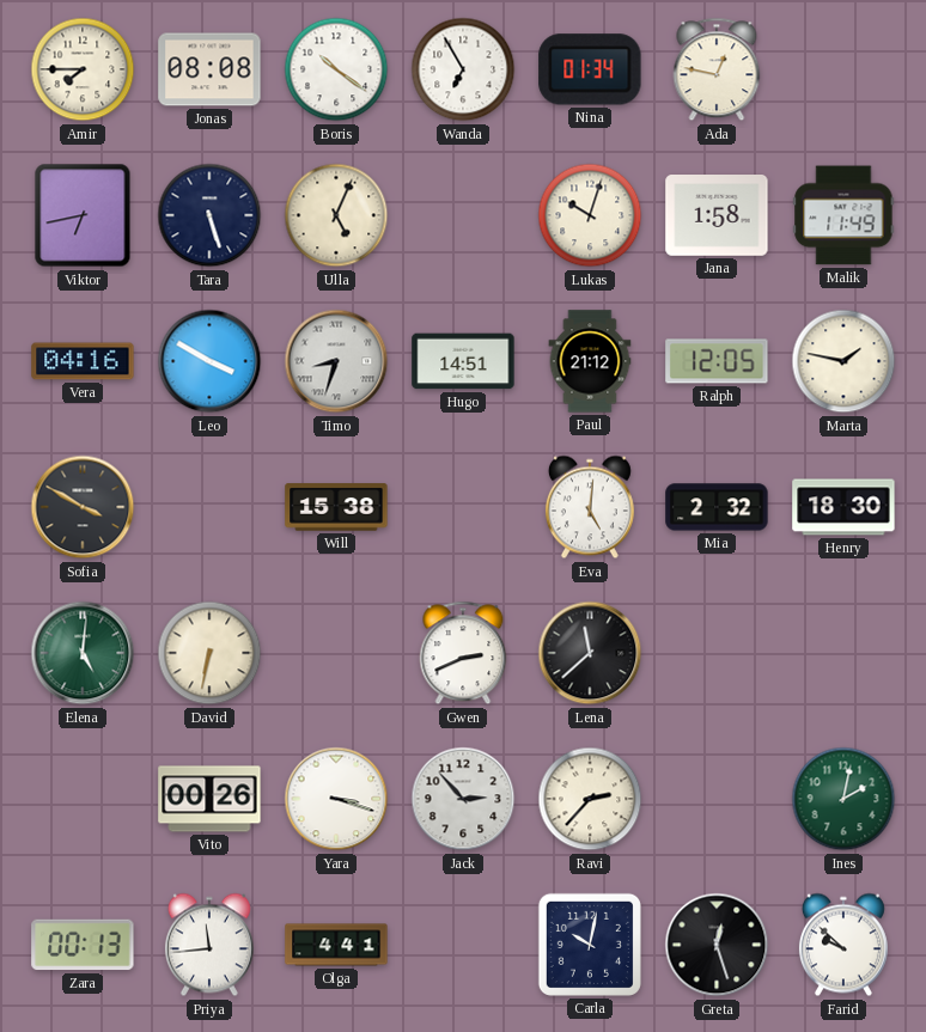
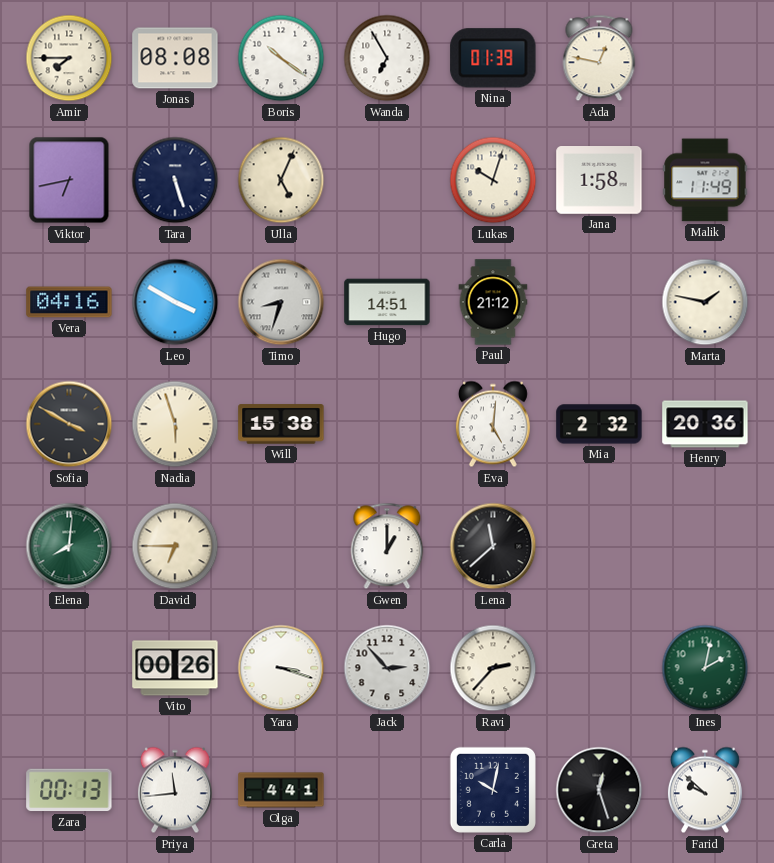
Nina: 01:34 -> 01:39
Ralph: 12:05 -> none
Nadia: none -> 5:57
Henry: 18:30 -> 20:36
Elena: 5:01 -> 8:01
David: 6:32 -> 6:45
Gwen: 2:41 -> 1:00
